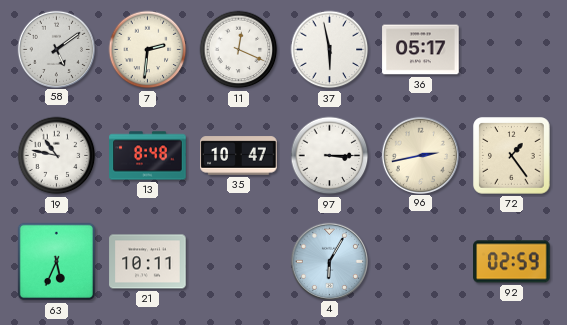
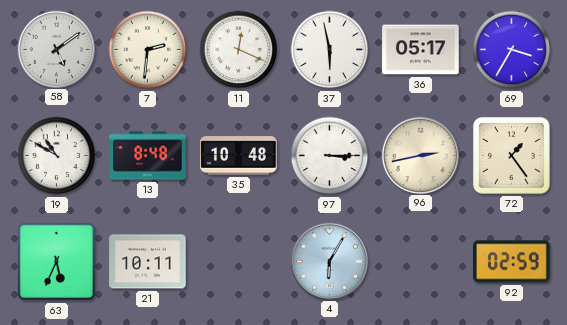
69: none -> 3:35
19: 10:47 -> 10:50
35: 10:47 -> 10:48
